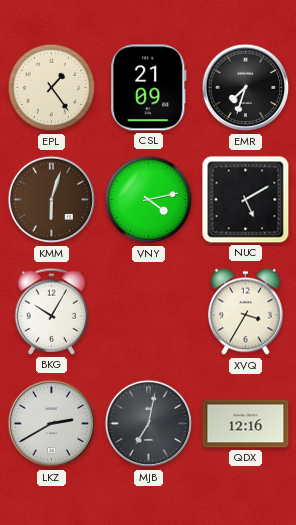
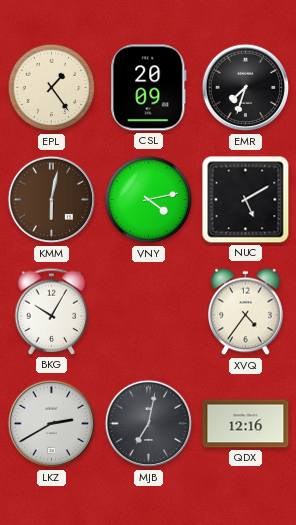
CSL: 21:09 -> 20:09
KMM: 6:03 -> 6:02
XVQ: 3:35 -> 4:36
